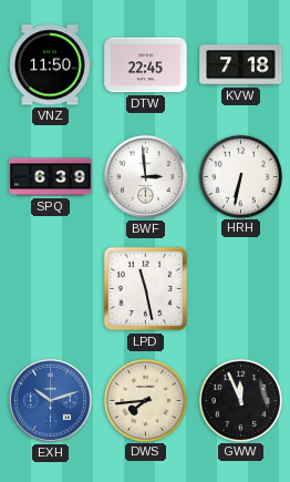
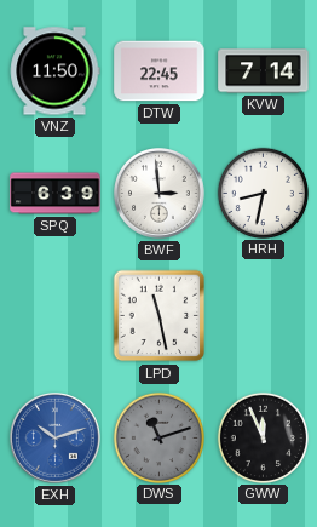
KVW: 7:18 -> 7:14
HRH: 6:32 -> 8:32
DWS: 7:44 -> 11:12
DWS dial: cream -> grey
